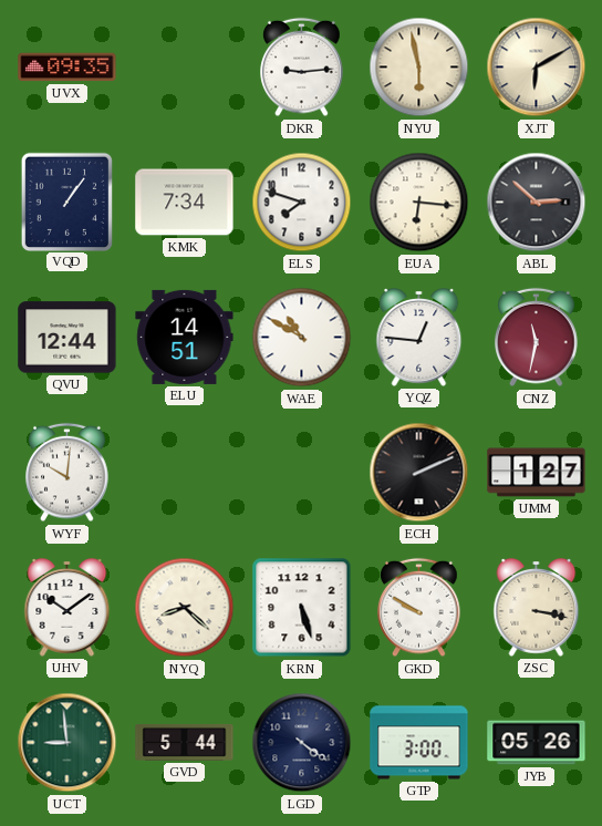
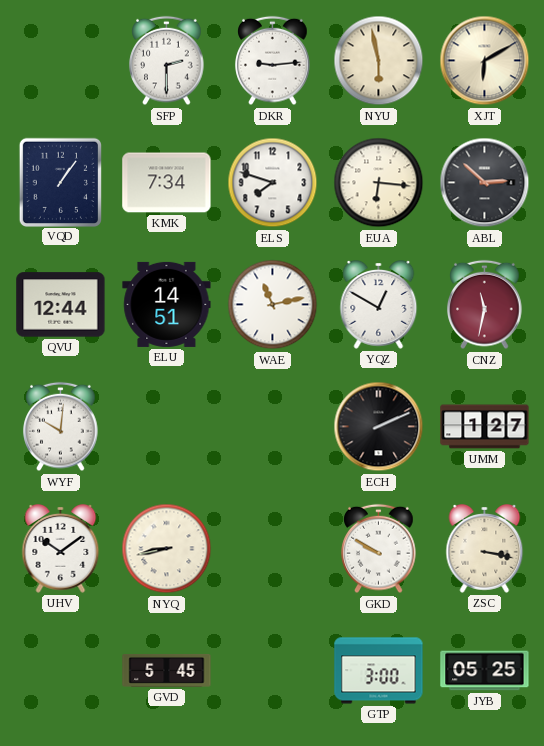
UVX: 09:35 -> none
SFP: none -> 2:30
WAE: 10:50 -> 11:13
YQZ: 12:46 -> 12:50
NYQ: 8:22 -> 8:43
KRN: 5:27 -> none
UCT: 8:59 -> none
GVD: 5:44 -> 5:45
LGD: 4:21 -> none
JYB: 05:26 -> 05:25
